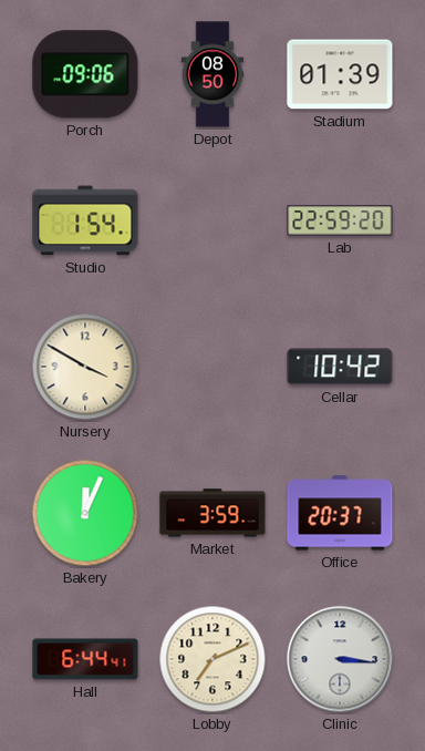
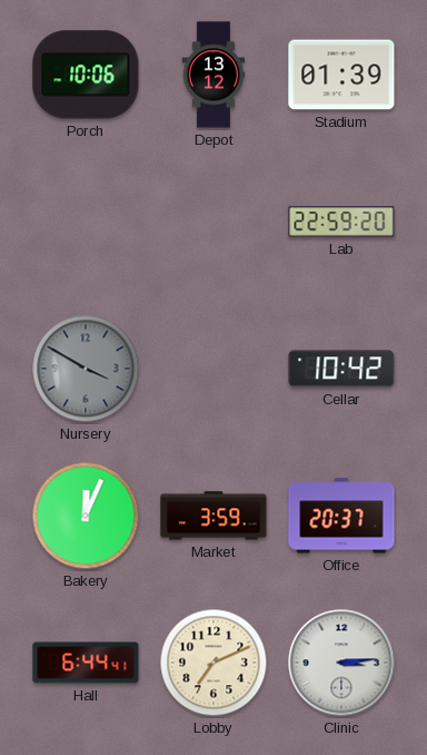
Porch: 09:06 -> 10:06
Depot: 08:50 -> 13:12
Studio: 1:54 -> none
Nursery dial: cream -> grey
Clinic: 3:16 -> 3:14
